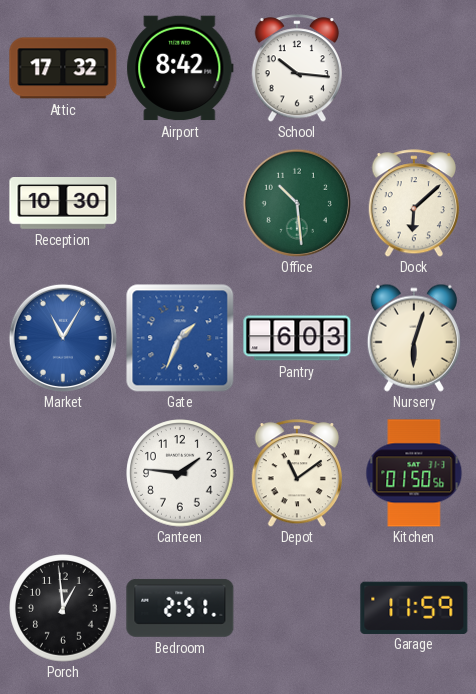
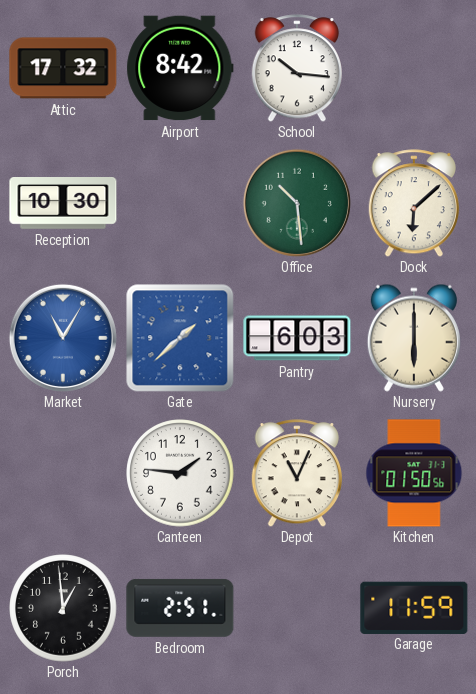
Gate: 1:34 -> 1:38
Nursery: 6:03 -> 6:00
Depot: 11:09 -> 11:04
